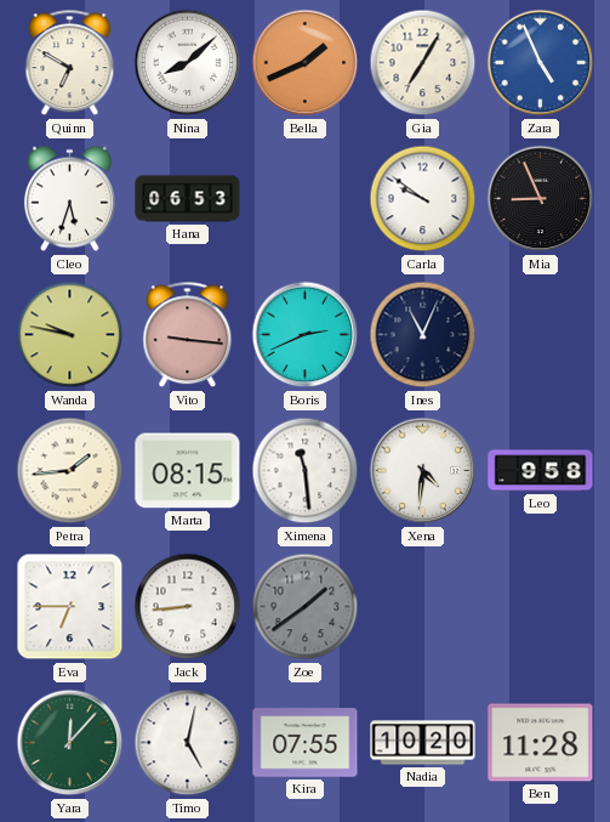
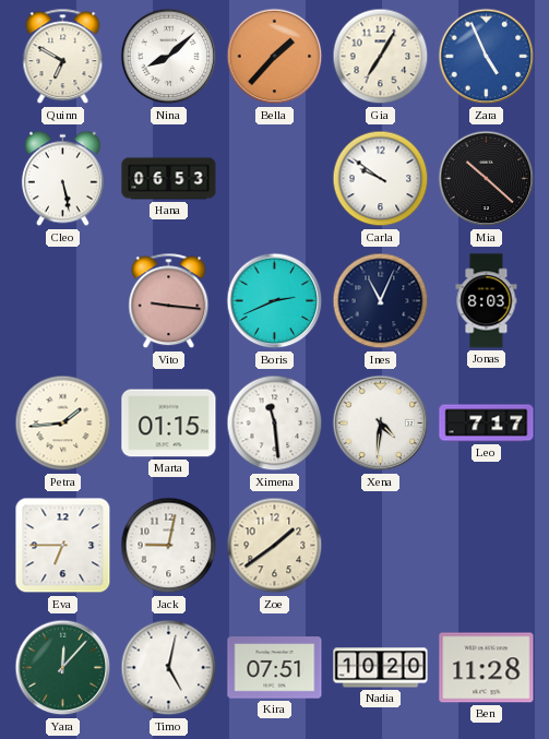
Bella: 1:41 -> 1:37
Cleo: 5:33 -> 5:28
Mia: 8:56 -> 10:22
Wanda: 9:47 -> none
Jonas: none -> 8:03
Marta: 08:15 -> 01:15
Leo: 9:58 -> 7:17
Jack: 8:44 -> 9:02
Zoe dial: grey -> cream
Kira: 07:55 -> 07:51
